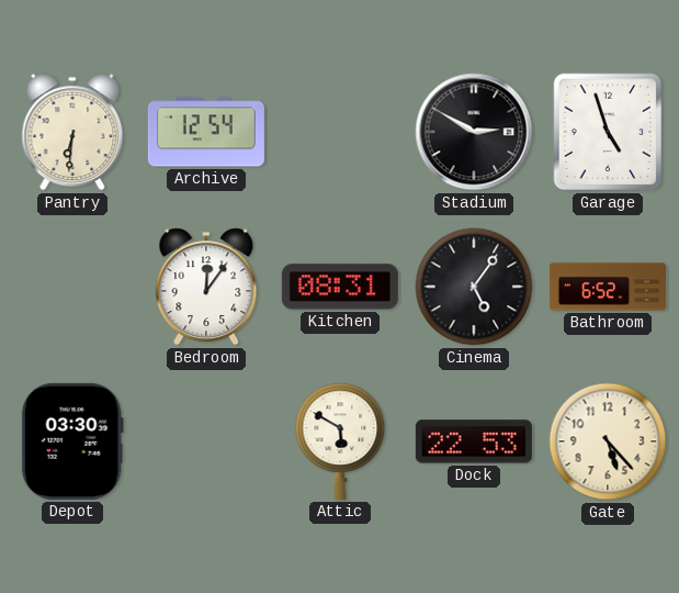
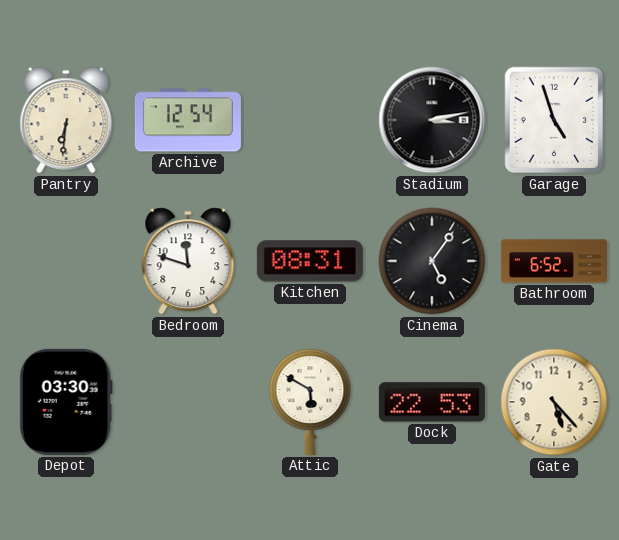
Stadium: 2:50 -> 3:13
Bedroom: 12:06 -> 11:48
